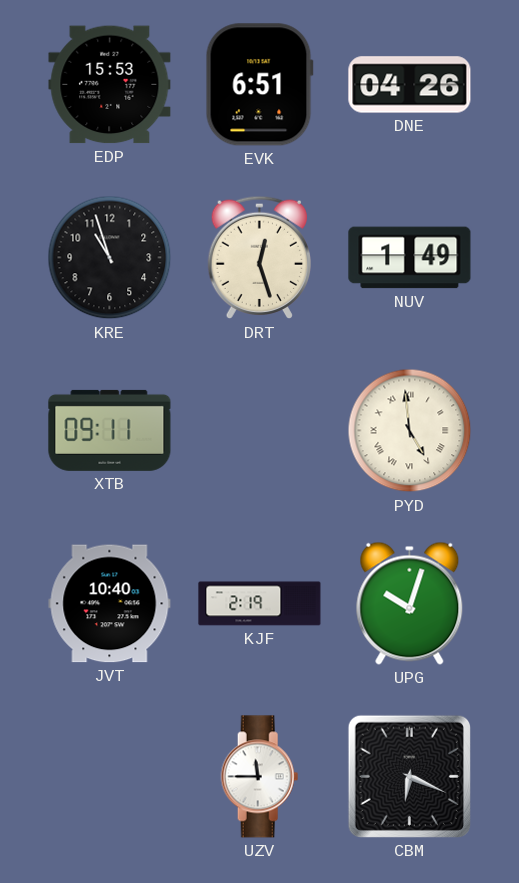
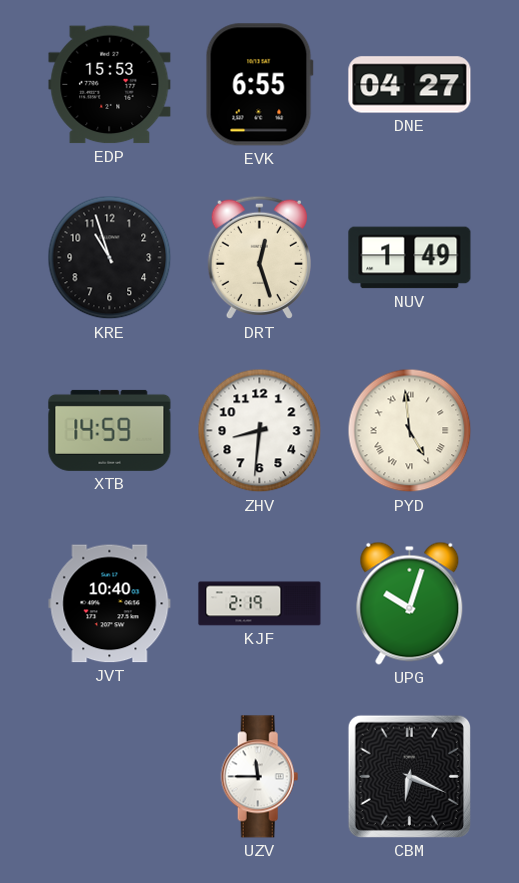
EVK: 6:51 -> 6:55
DNE: 04:26 -> 04:27
XTB: 09:11 -> 14:59
ZHV: none -> 8:31
